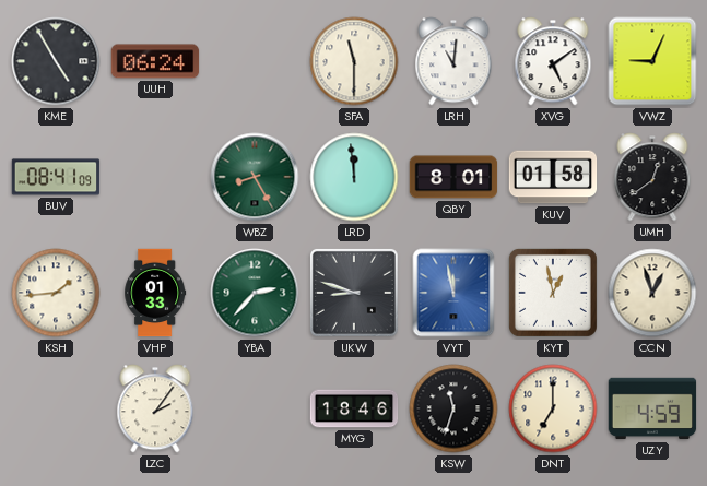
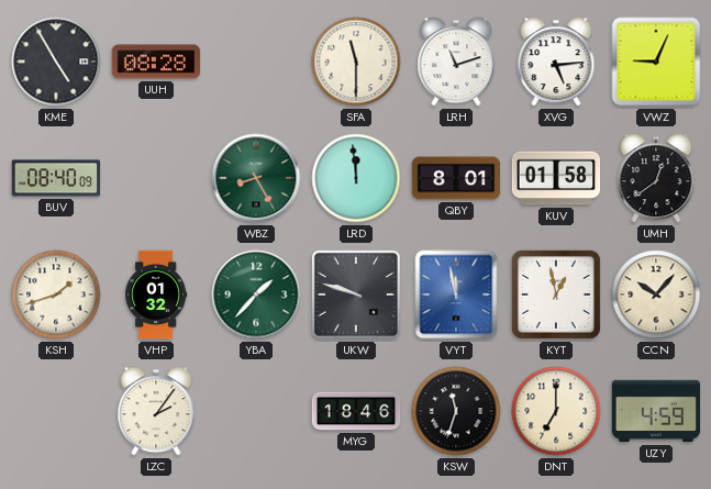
UUH: 06:24 -> 08:28
LRH: 11:01 -> 11:12
XVG: 5:09 -> 5:14
BUV: 08:41 -> 08:40
KSH: 1:44 -> 1:42
VHP: 01:33 -> 01:32
YBA: 2:37 -> 1:37
UKW: 8:48 -> 9:48
CCN: 12:57 -> 10:07
